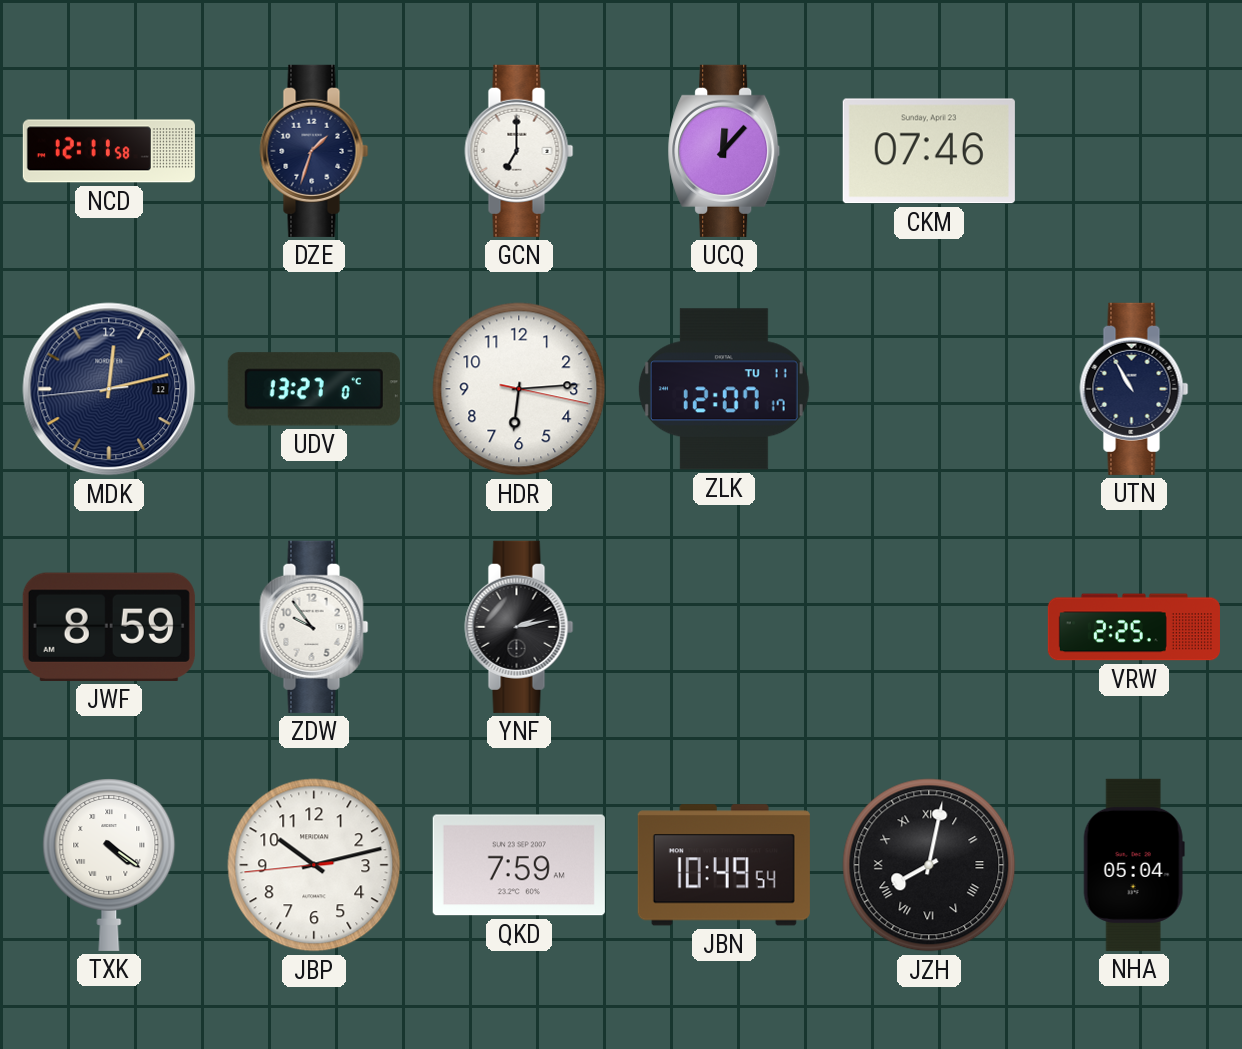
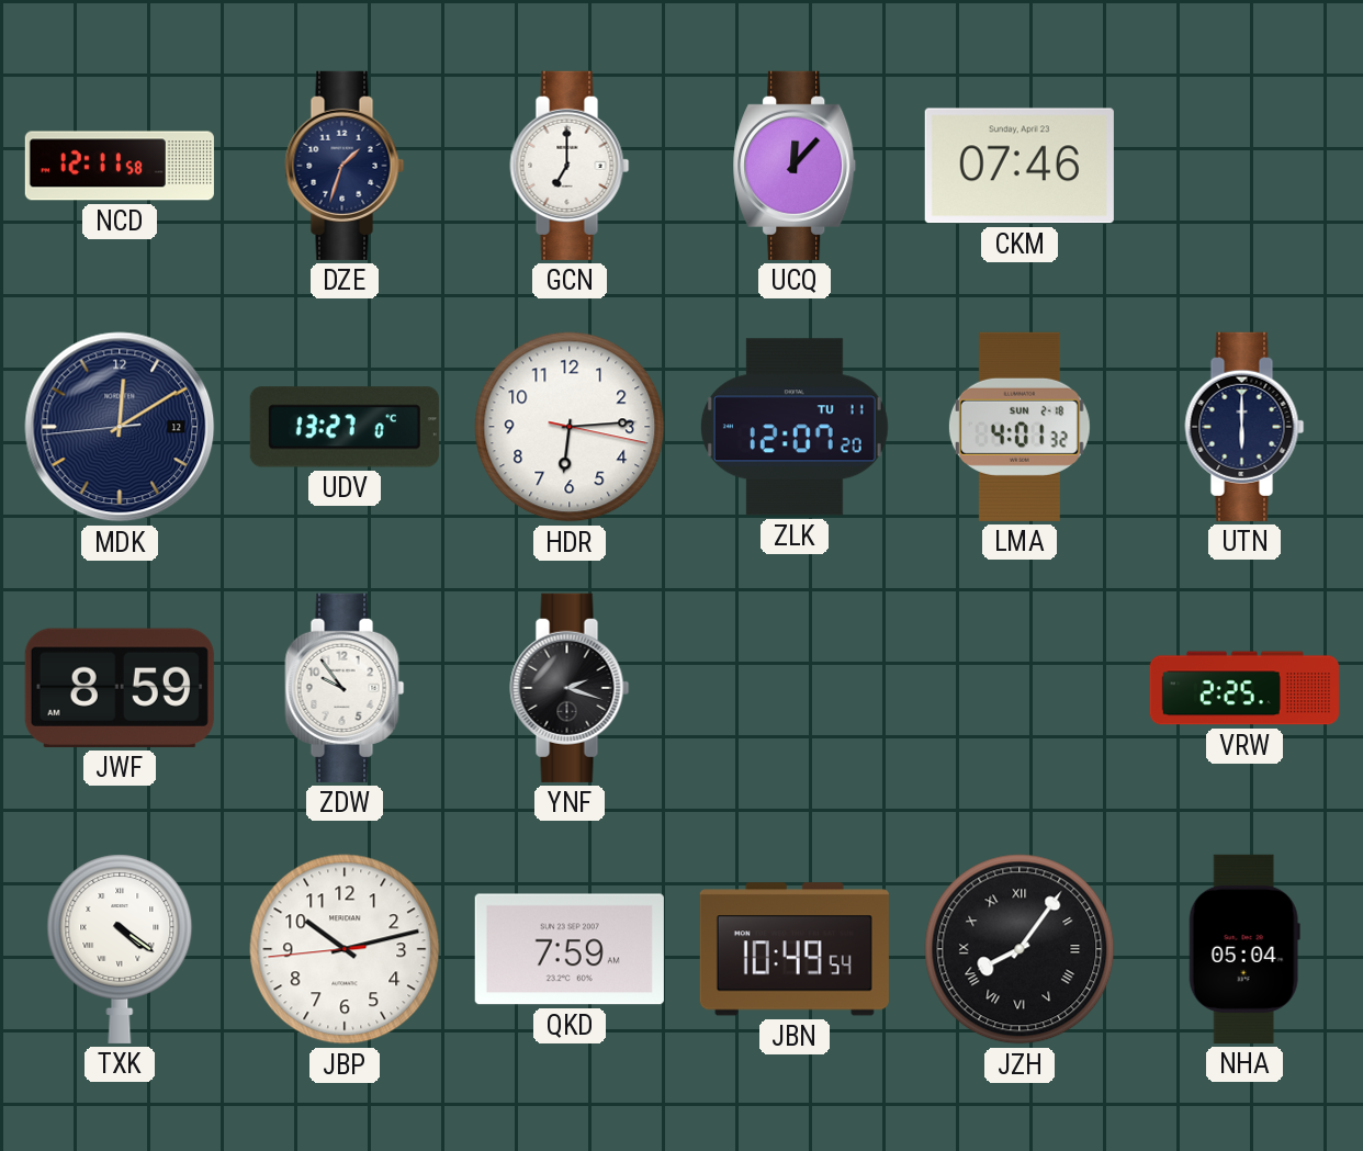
MDK: 12:12 -> 12:09
ZLK: 12:07:17 -> 12:07:20
LMA: none -> 4:01
UTN: 10:55 -> 6:00
YNF: 2:13 -> 2:18
JZH: 8:02 -> 8:06
